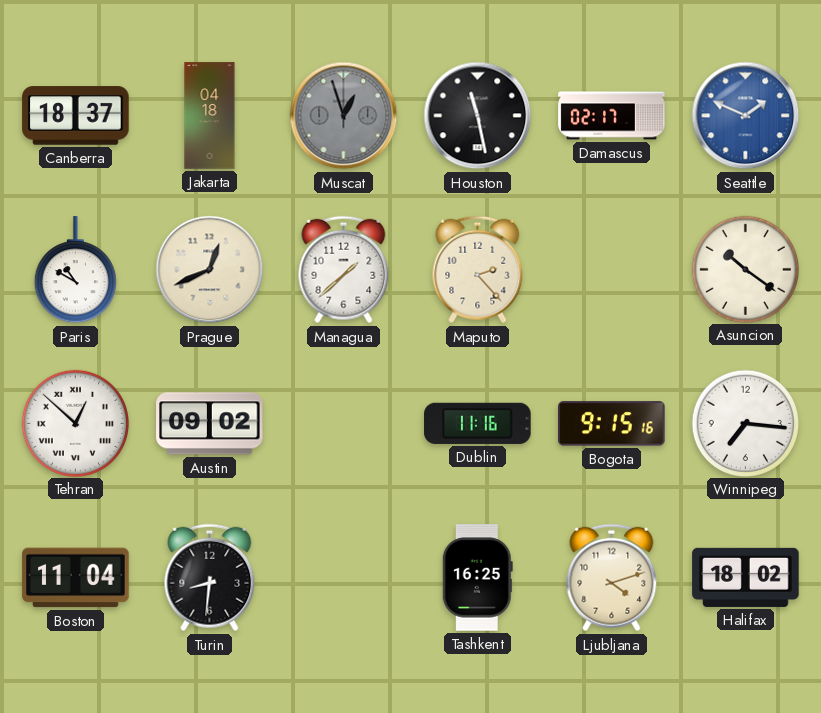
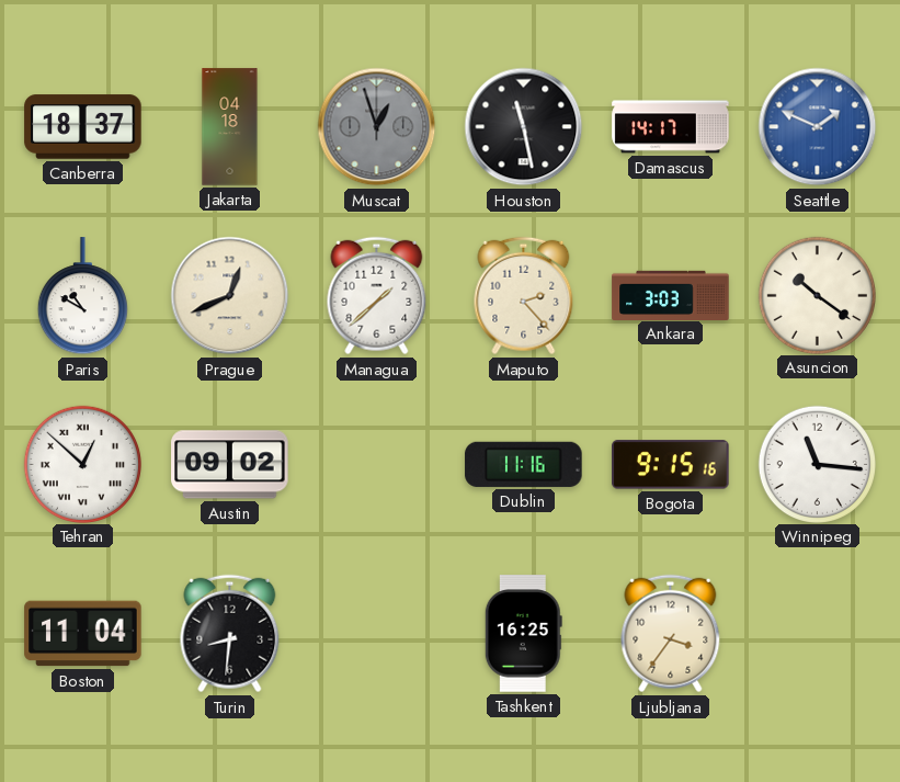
Damascus: 02:17 -> 14:17
Ankara: none -> 3:03
Winnipeg: 7:16 -> 11:16
Ljubljana: 4:12 -> 3:36
Halifax: 18:02 -> none
